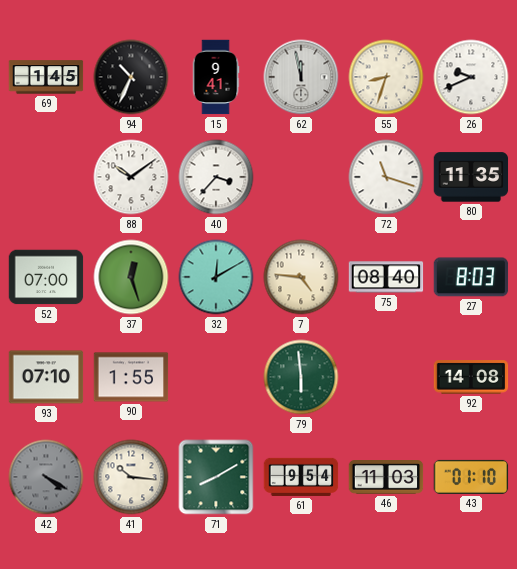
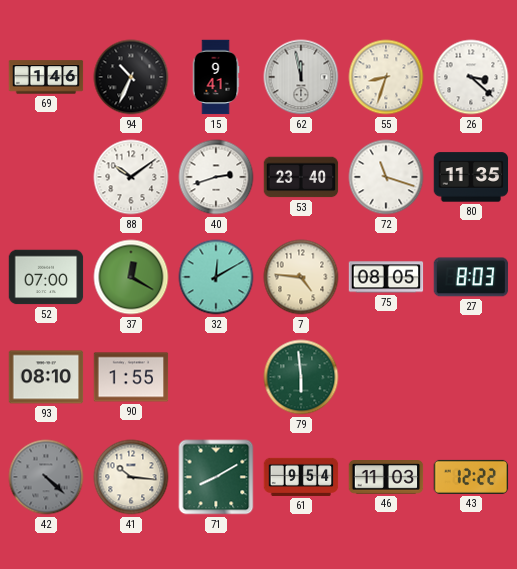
69: 1:45 -> 1:46
26: 9:41 -> 3:22
40: 3:37 -> 2:42
53: none -> 23:40
37: 12:27 -> 12:20
75: 08:40 -> 08:05
93: 07:10 -> 08:10
92: 14:08 -> none
42: 4:20 -> 4:22
43: 01:10 -> 12:22
